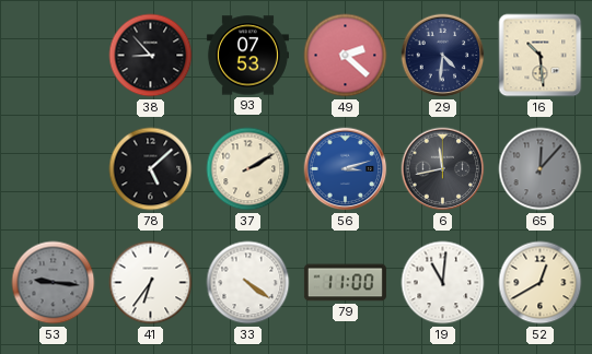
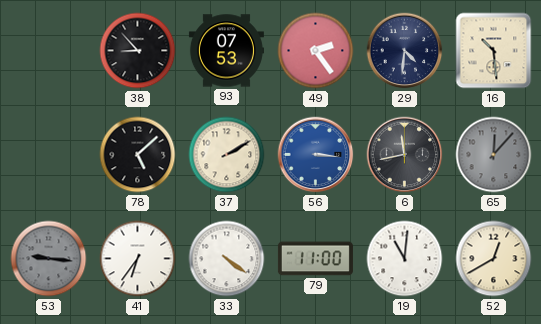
49: 2:22 -> 2:24
56: 3:12 -> 3:16
